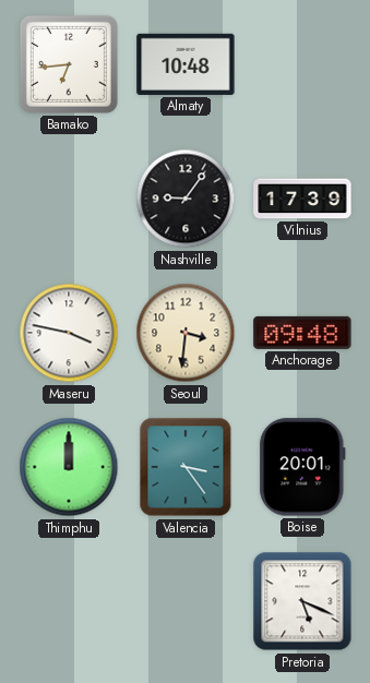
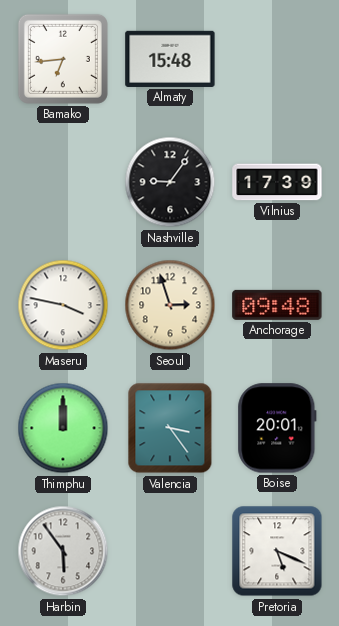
Almaty: 10:48 -> 15:48
Seoul: 3:31 -> 2:57
Harbin: none -> 5:54
